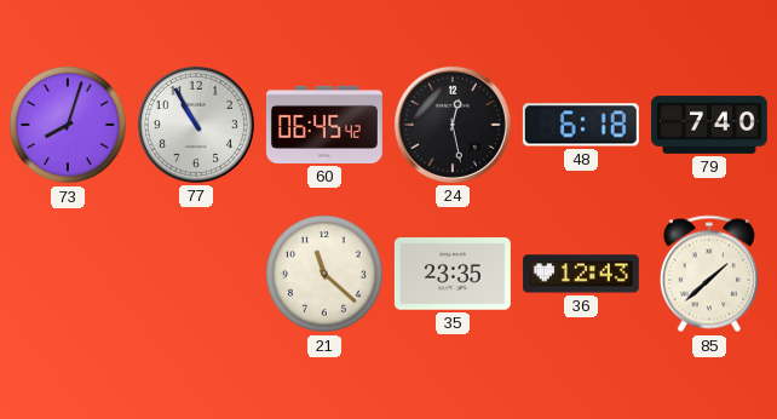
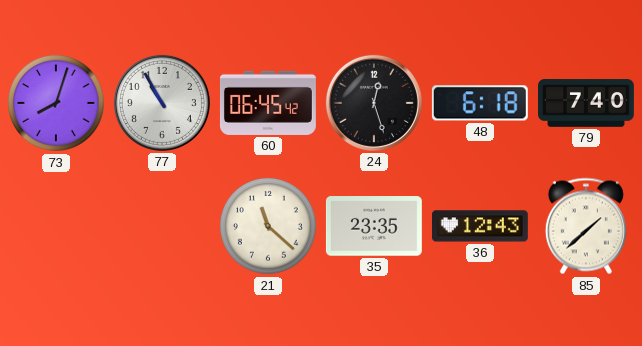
24: 12:28 -> 12:27
